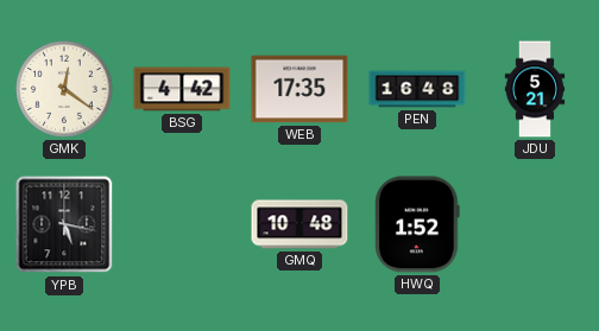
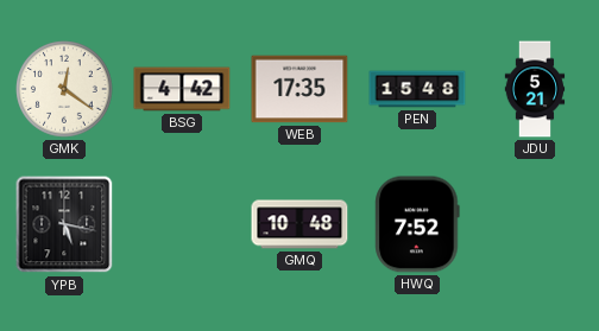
PEN: 16:48 -> 15:48
HWQ: 1:52 -> 7:52
